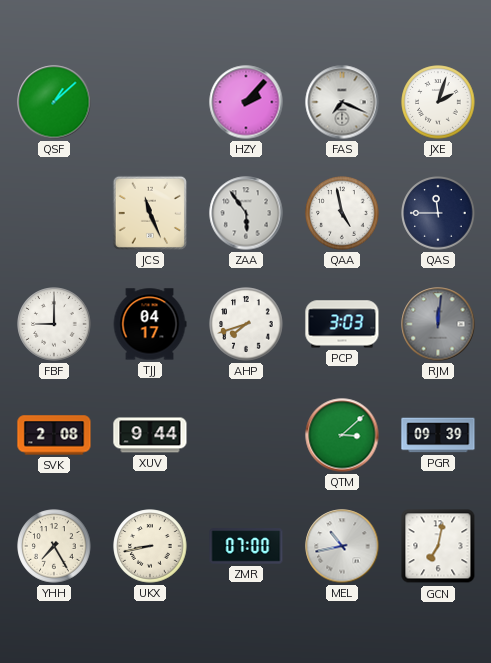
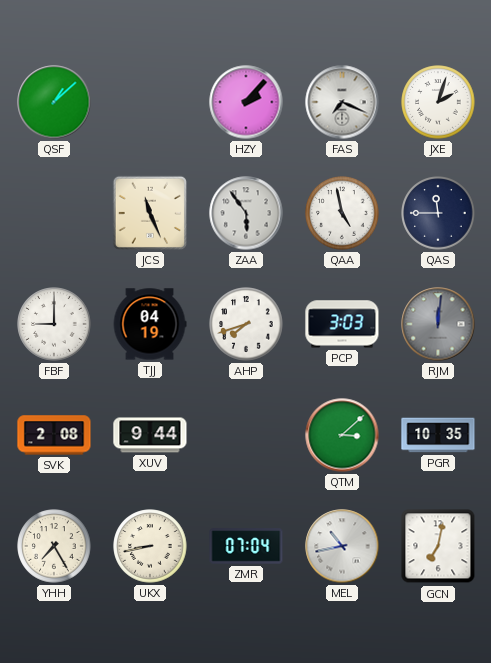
TJJ: 04:17 -> 04:19
PGR: 09:39 -> 10:35
ZMR: 07:00 -> 07:04
